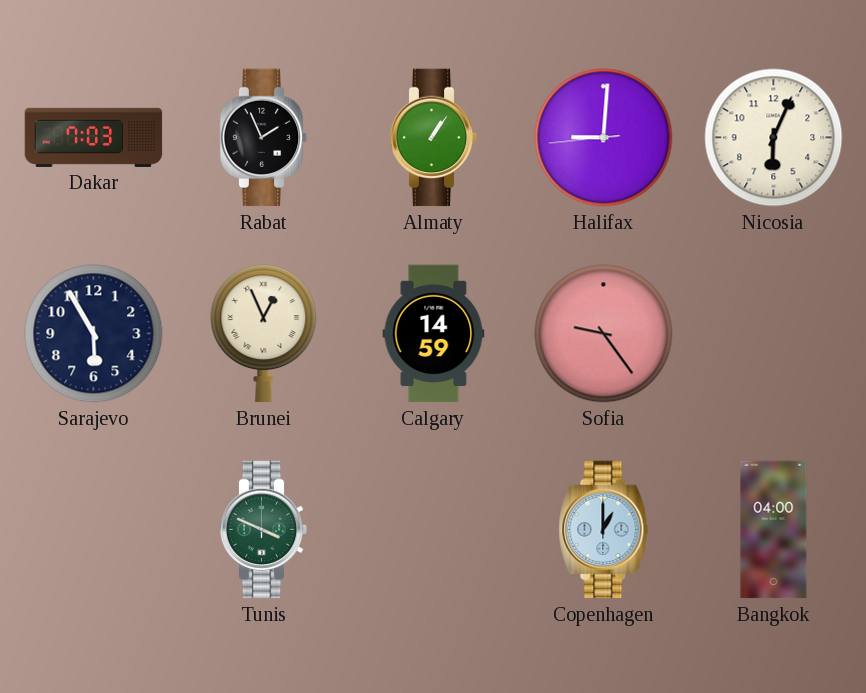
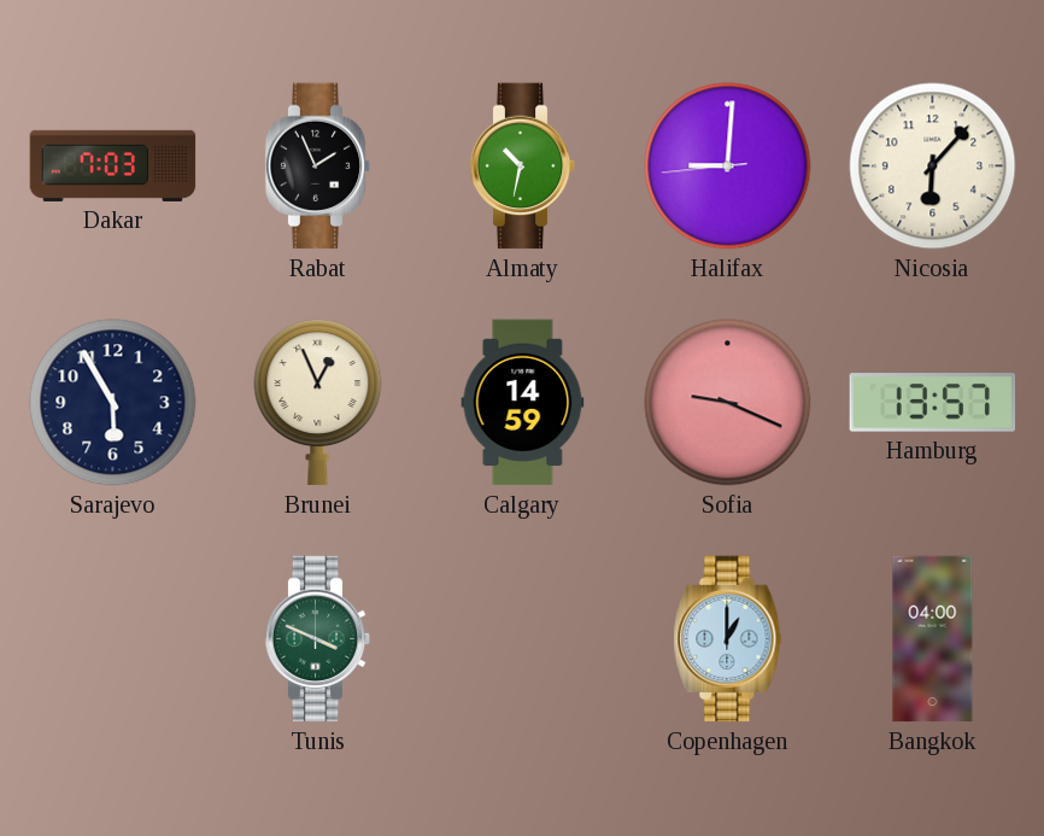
Almaty: 1:06 -> 10:32
Nicosia: 6:04 -> 6:07
Sofia: 9:24 -> 9:19
Hamburg: none -> 13:57
